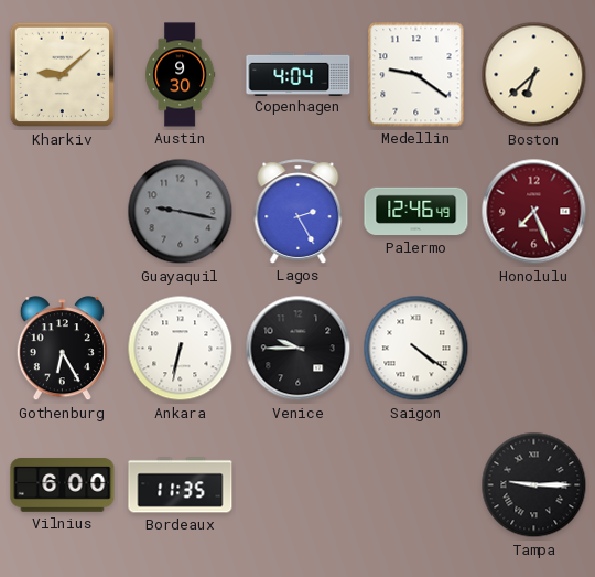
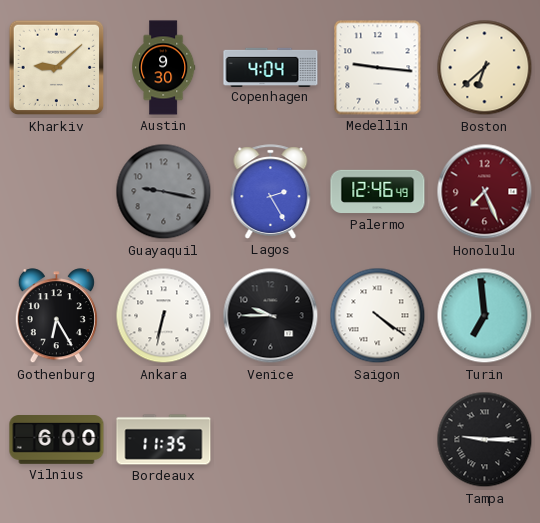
Medellin: 9:21 -> 9:16
Turin: none -> 6:59
